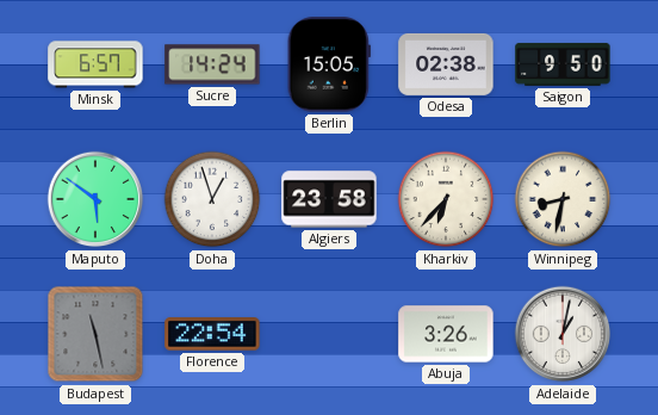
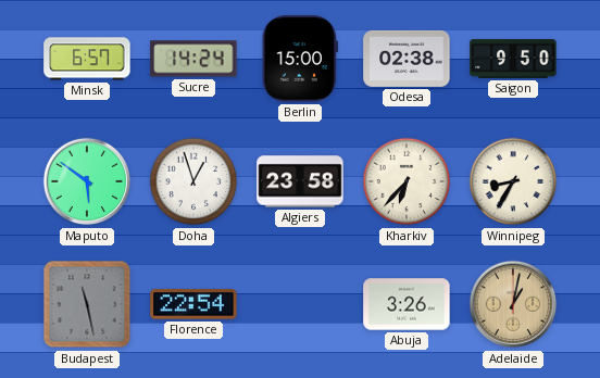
Berlin: 15:05 -> 15:00
Winnipeg: 8:32 -> 8:35
Adelaide dial: white -> champagne
